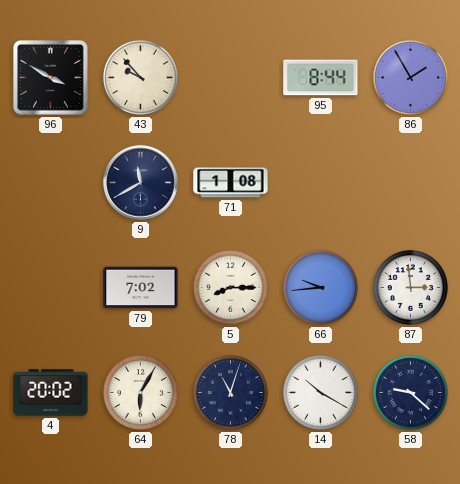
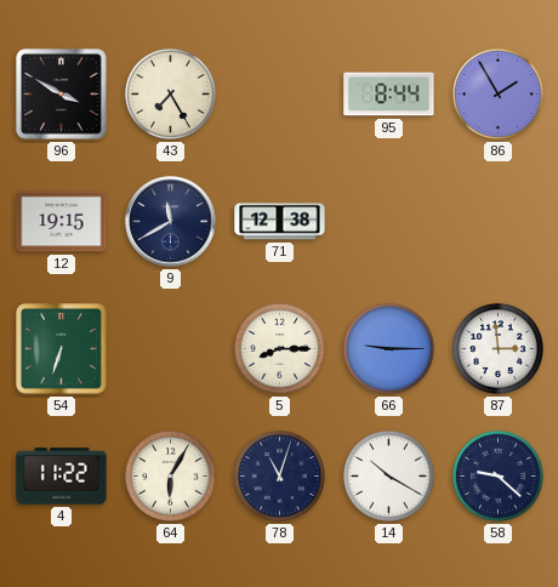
43: 9:53 -> 7:25
12: none -> 19:15
71: 1:08 -> 12:38
54: none -> 6:33
79: 7:02 -> none
66: 9:44 -> 9:15
4: 20:02 -> 11:22
